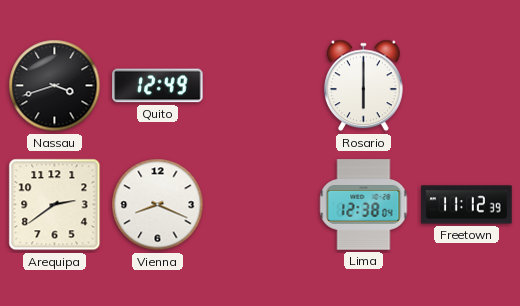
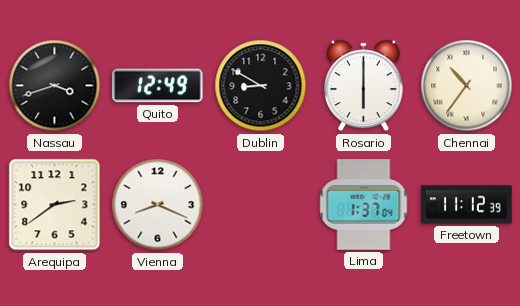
Dublin: none -> 8:50
Chennai: none -> 10:36
Lima: 12:38 -> 1:37
